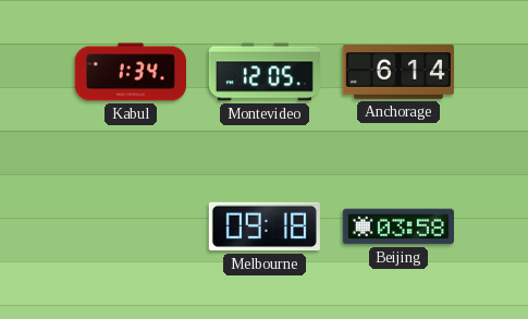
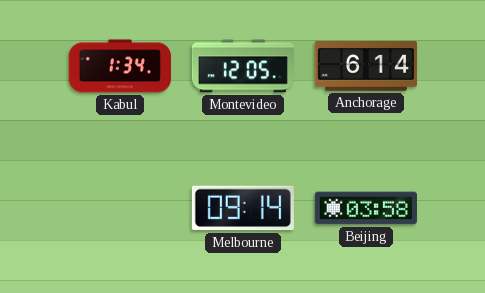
Melbourne: 09:18 -> 09:14
